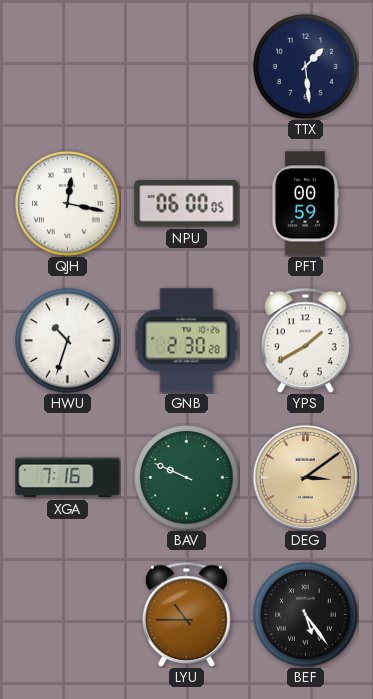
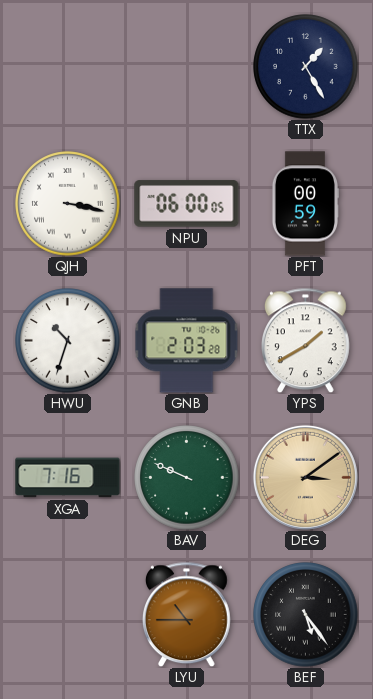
TTX: 1:29 -> 1:25
QJH: 12:17 -> 3:17
GNB: 2:30 -> 2:03
